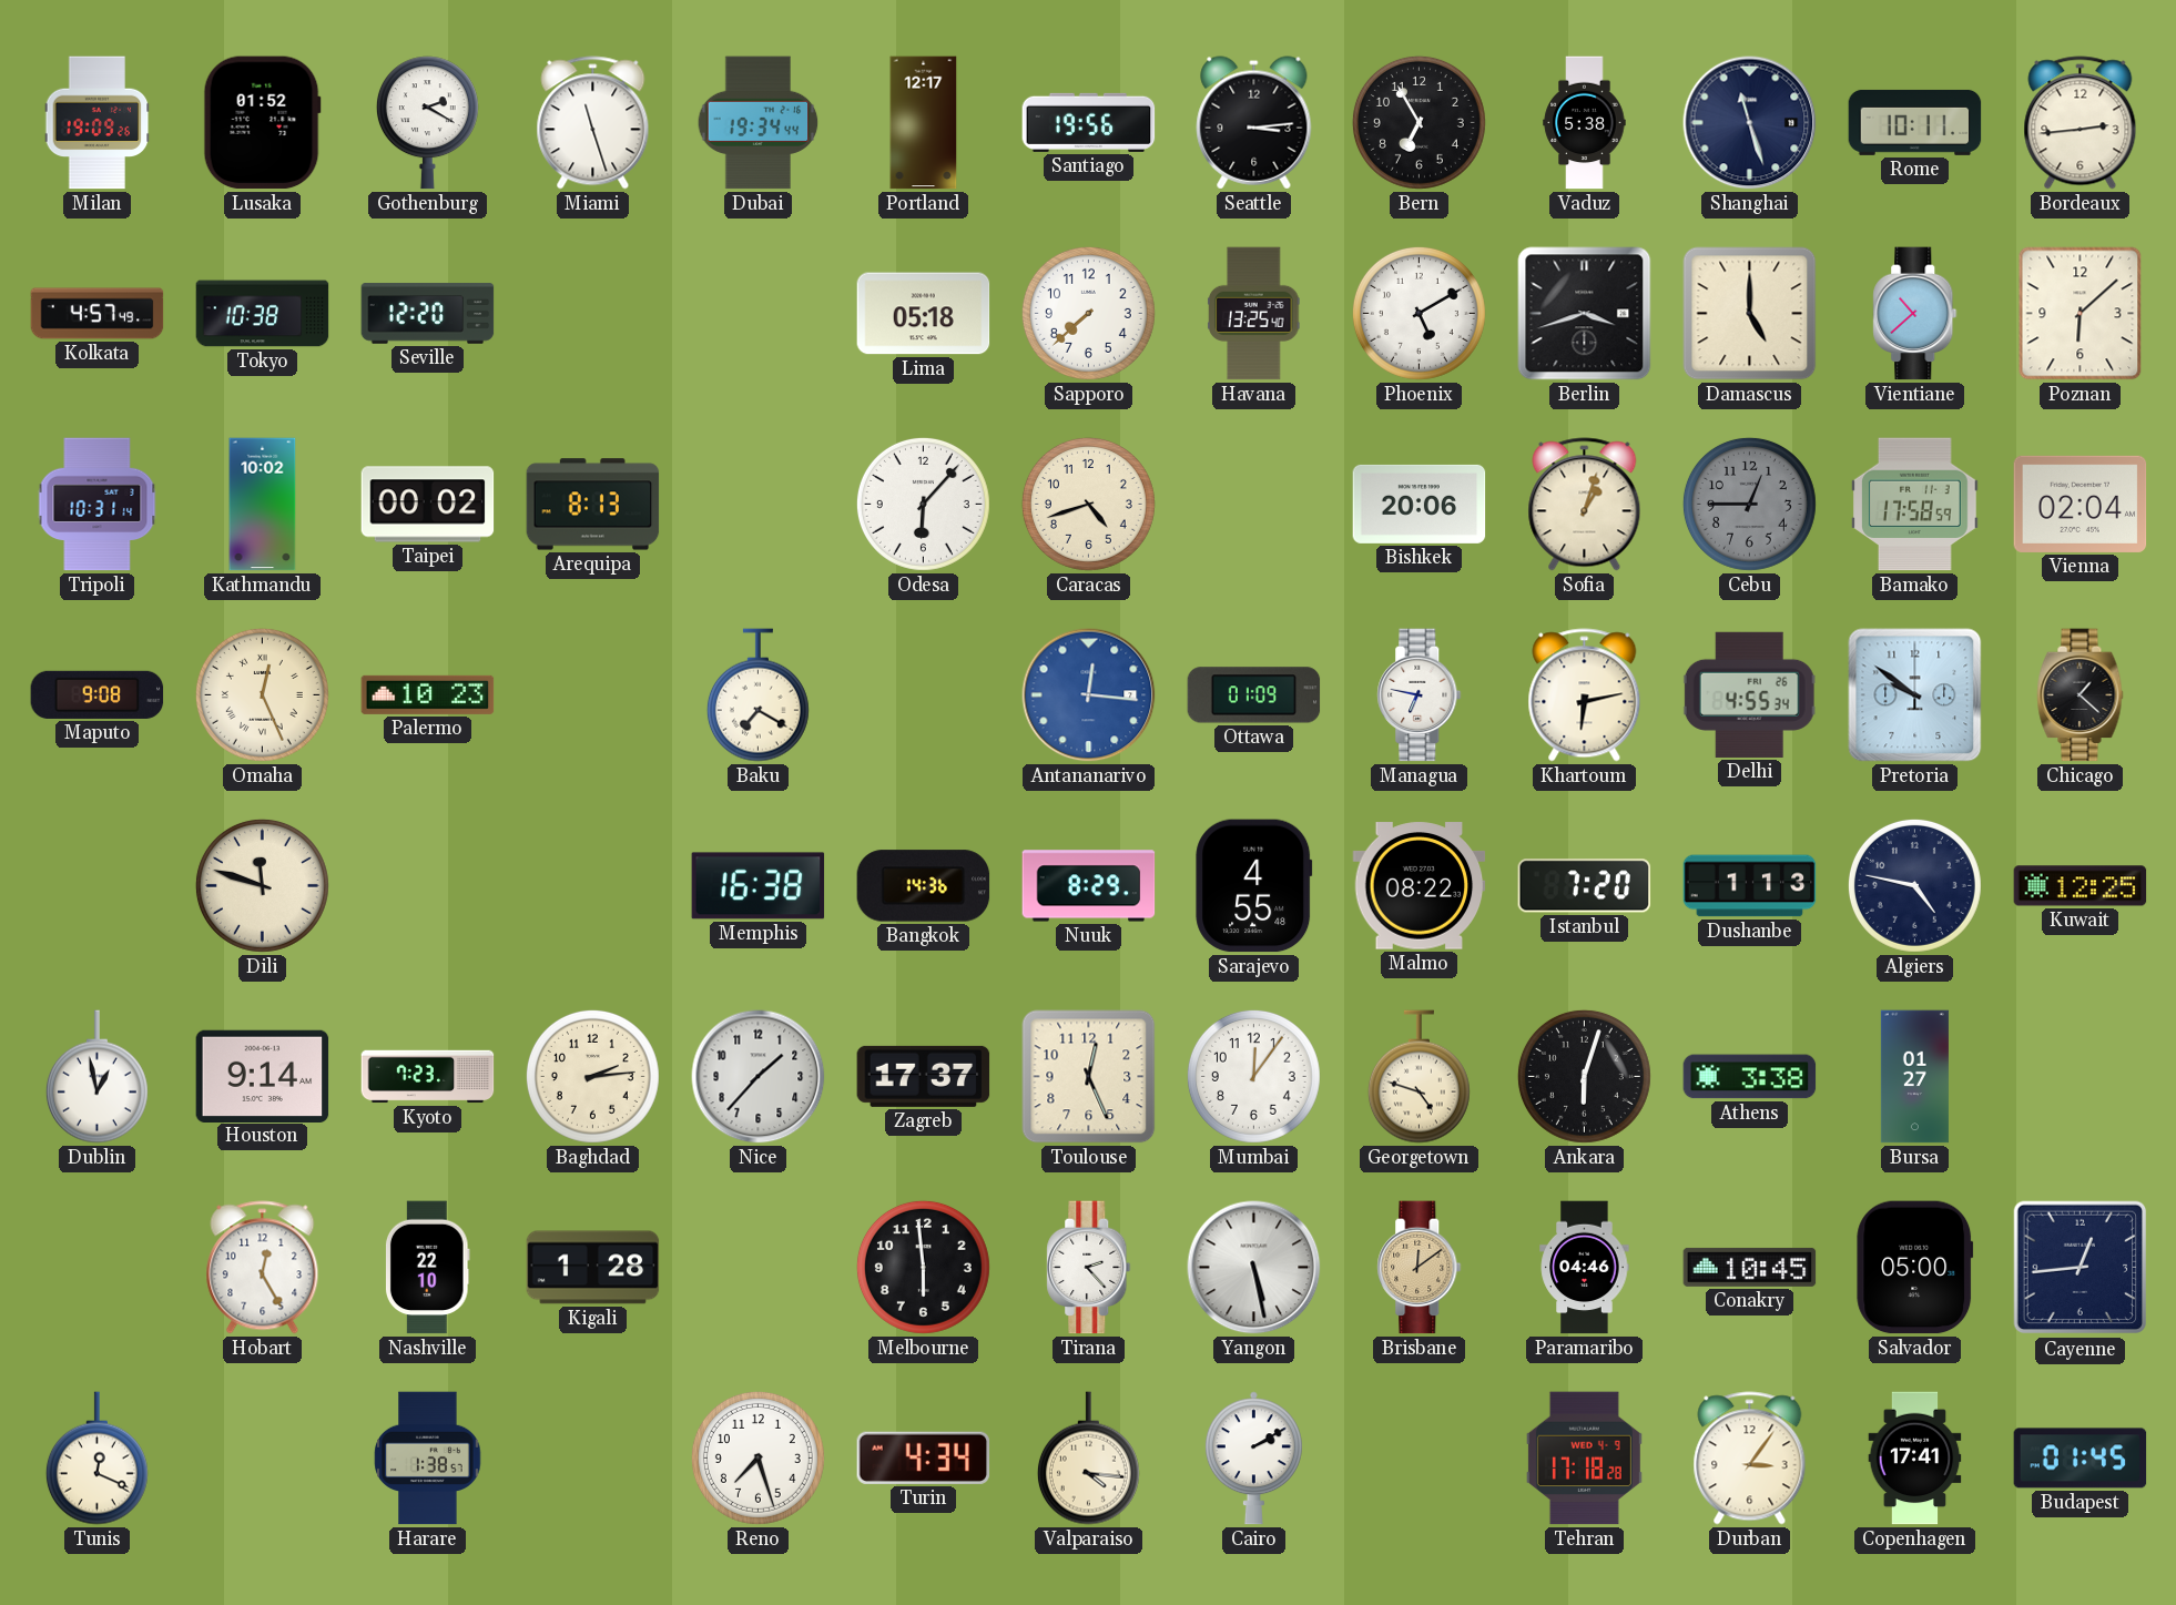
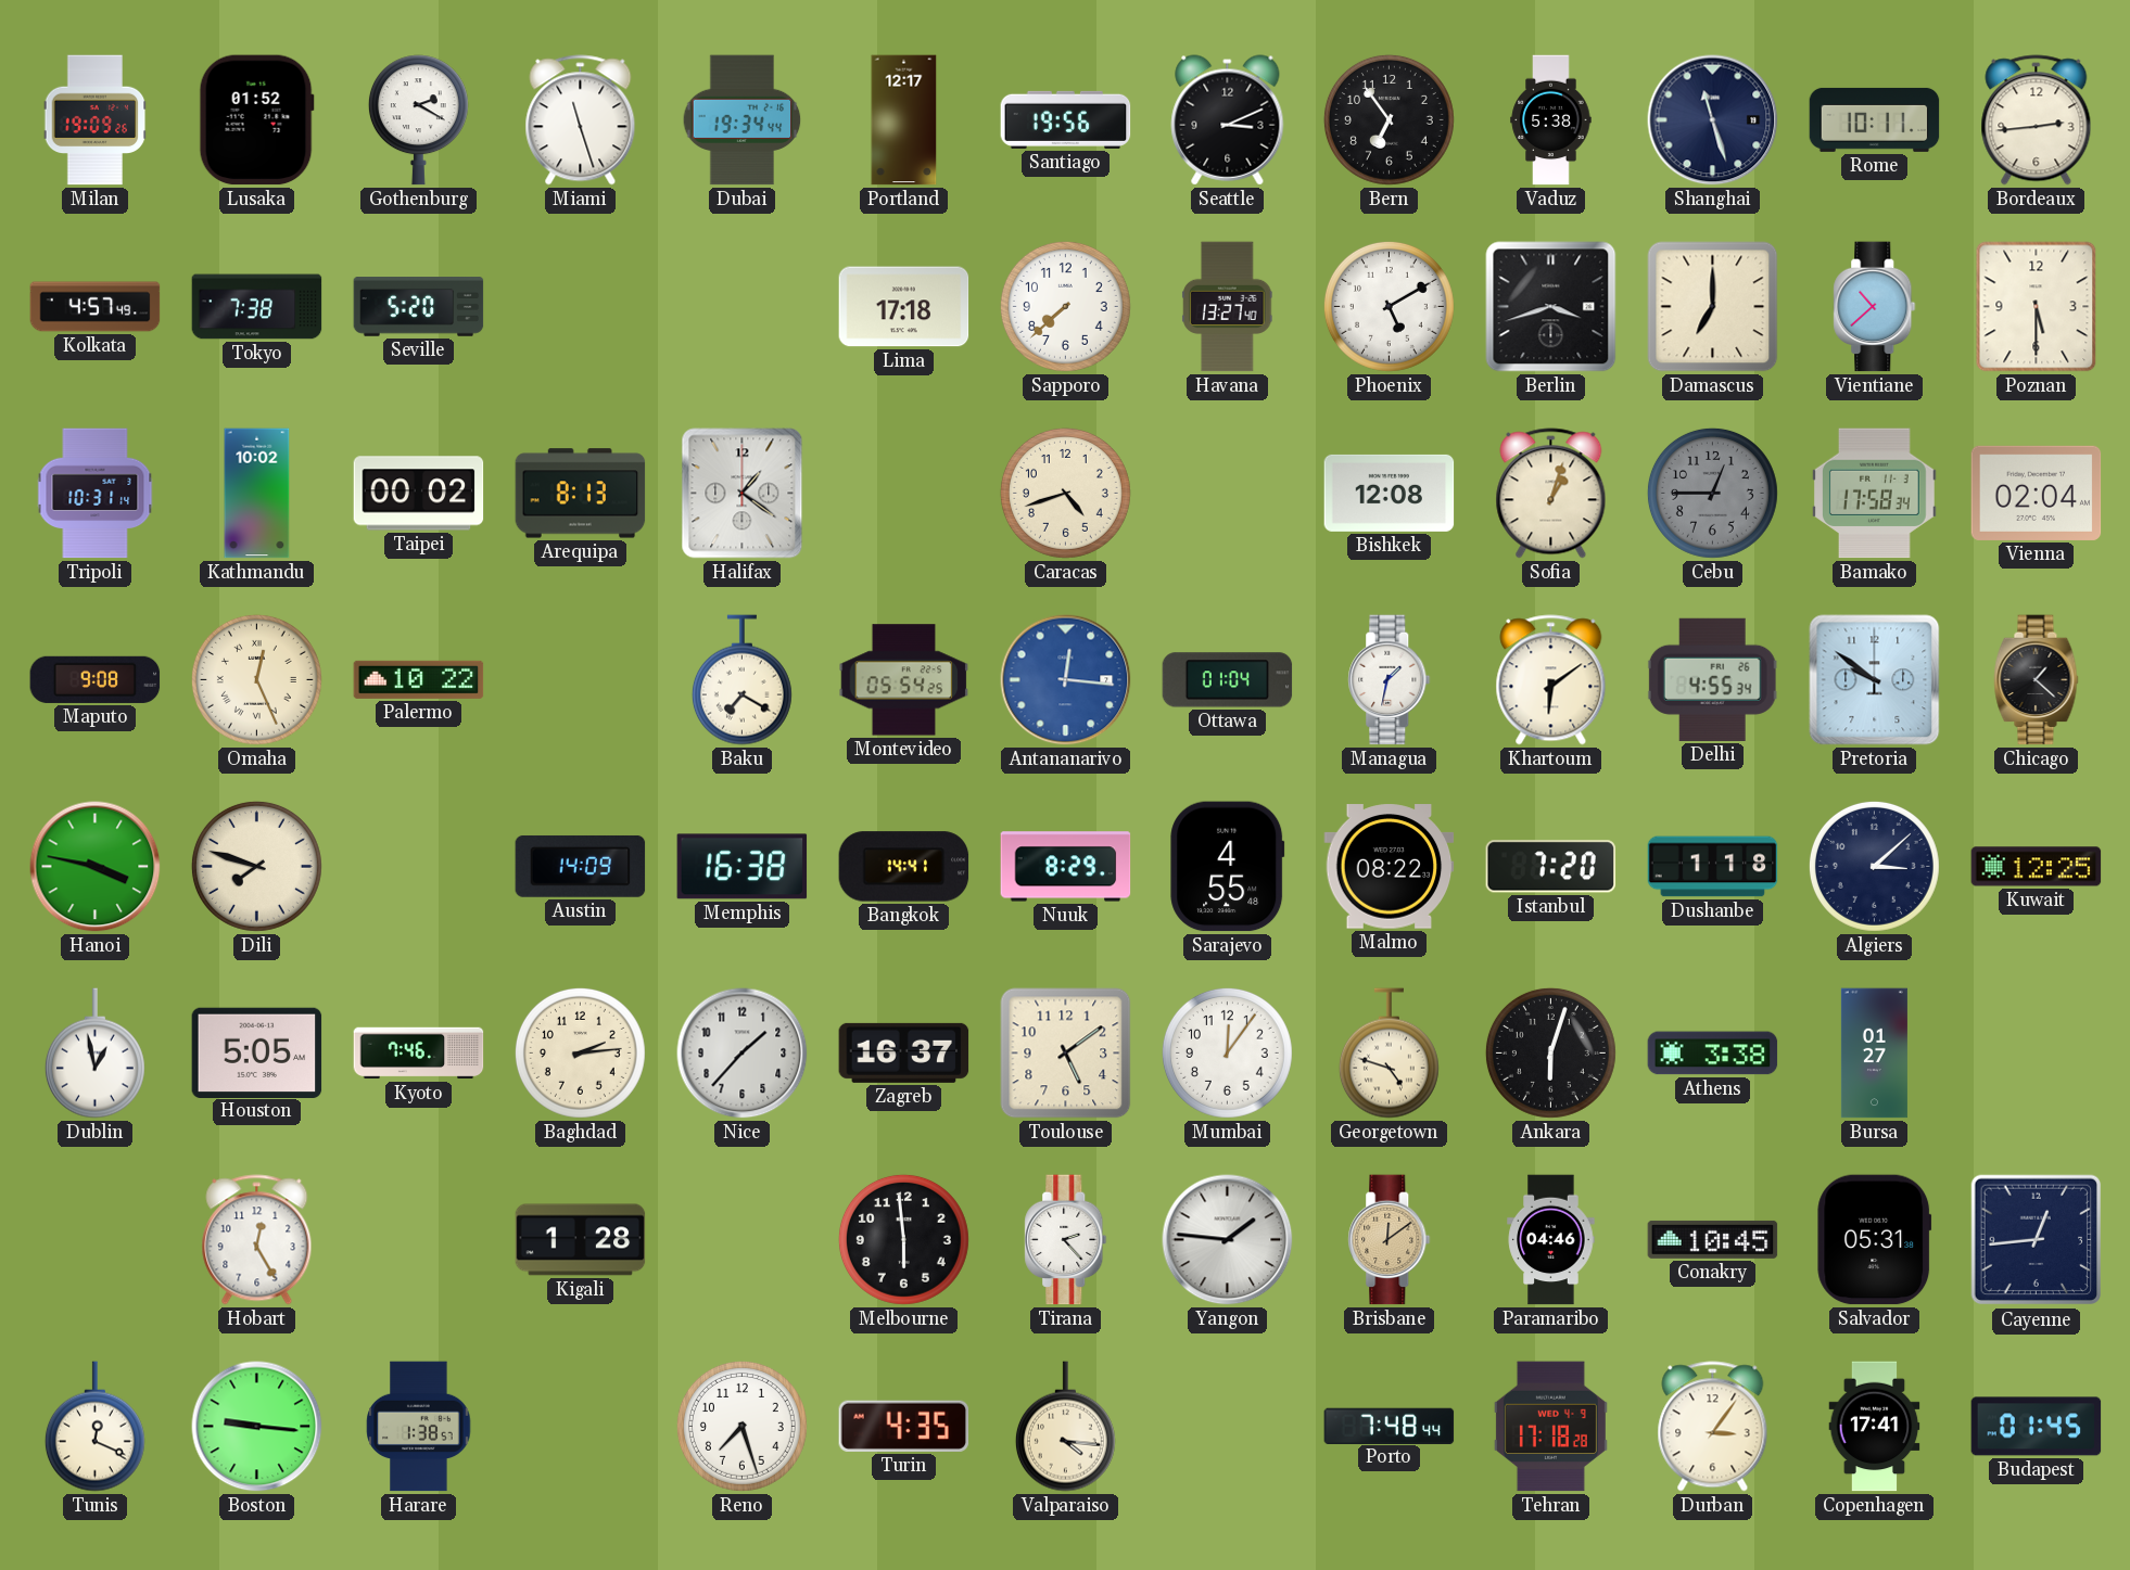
Seattle: 3:14 -> 3:11
Bern: 6:55 -> 6:54
Tokyo: 10:38 -> 7:38
Seville: 12:20 -> 5:20
Lima: 05:18 -> 17:18
Havana: 13:25 -> 13:27
Damascus: 5:00 -> 7:00
Poznan: 6:08 -> 5:30
Halifax: none -> 1:21
Odesa: 6:07 -> none
Bishkek: 20:06 -> 12:08
Bamako: 17:58:59 -> 17:58:34
Palermo: 10:23 -> 10:22
Montevideo: none -> 05:54
Ottawa: 01:09 -> 01:04
Managua: 6:47 -> 1:32
Khartoum: 6:13 -> 6:09
Hanoi: none -> 3:47
Dili: 11:48 -> 7:48
Austin: none -> 14:09
Bangkok: 14:36 -> 14:41
Dushanbe: 1:13 -> 1:18
Algiers: 4:47 -> 3:08
Houston: 9:14 -> 5:05
Kyoto: 7:23 -> 7:46
Zagreb: 17:37 -> 16:37
Toulouse: 12:26 -> 5:09
Nashville: 22:10 -> none
Yangon: 5:28 -> 1:46
Salvador: 05:00 -> 05:31
Boston: none -> 9:16
Turin: 4:34 -> 4:35
Cairo: 2:10 -> none
Porto: none -> 7:48
